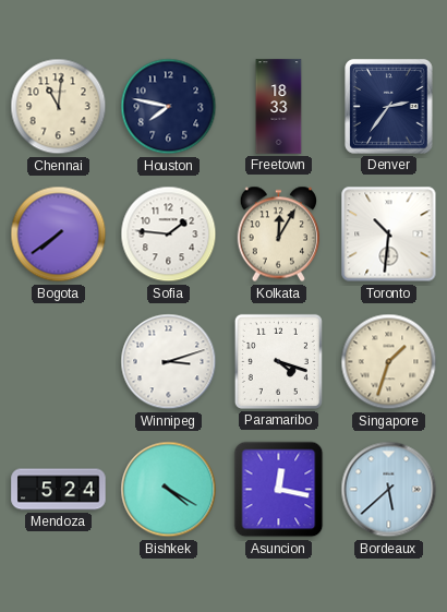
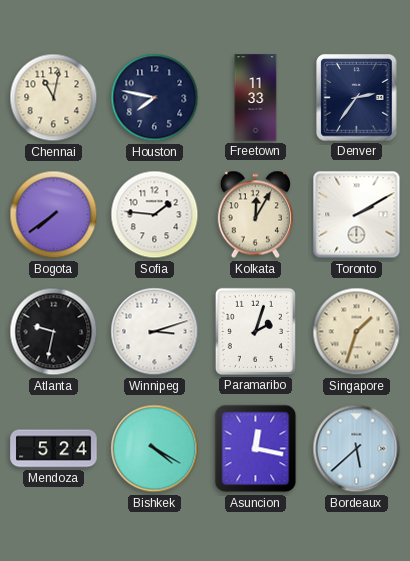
Chennai: 11:01 -> 11:02
Freetown: 18:33 -> 11:33
Toronto: 10:31 -> 2:10
Atlanta: none -> 9:32
Paramaribo: 4:18 -> 2:03
